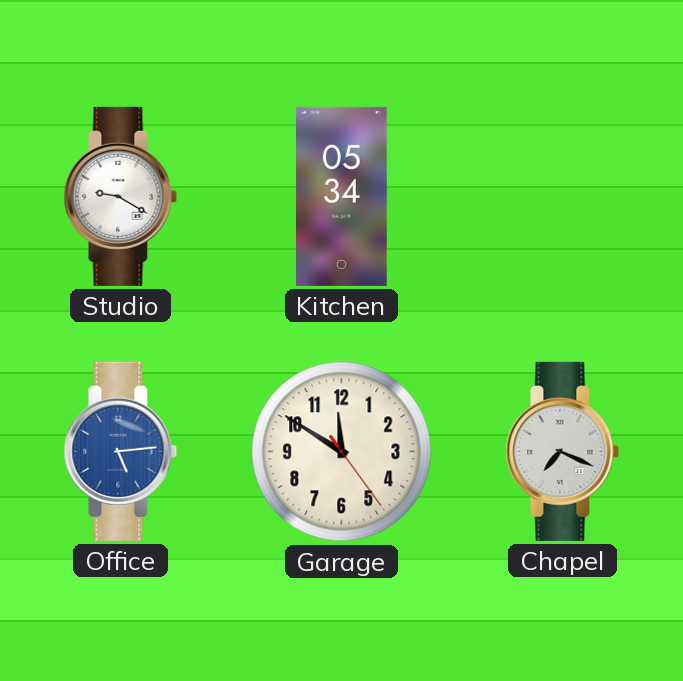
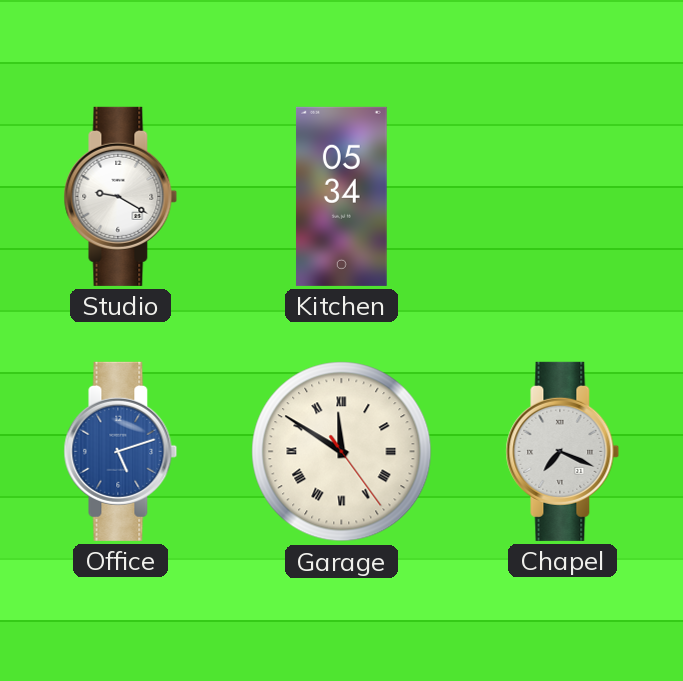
Office: 5:14 -> 5:12
Garage numerals: Arabic -> Roman
